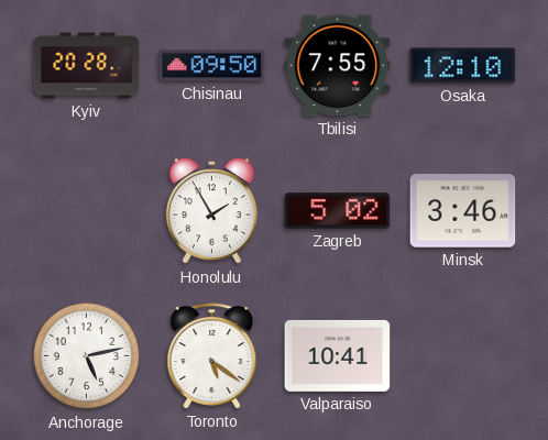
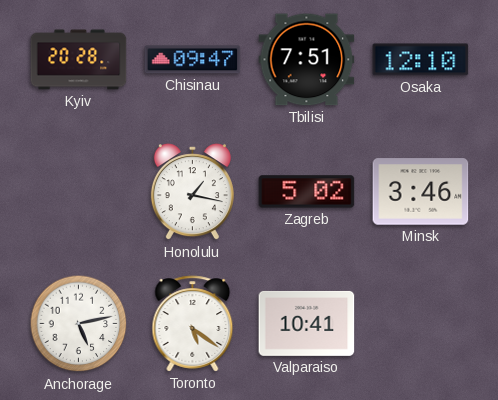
Chisinau: 09:50 -> 09:47
Tbilisi: 7:55 -> 7:51
Honolulu: 1:55 -> 1:17
